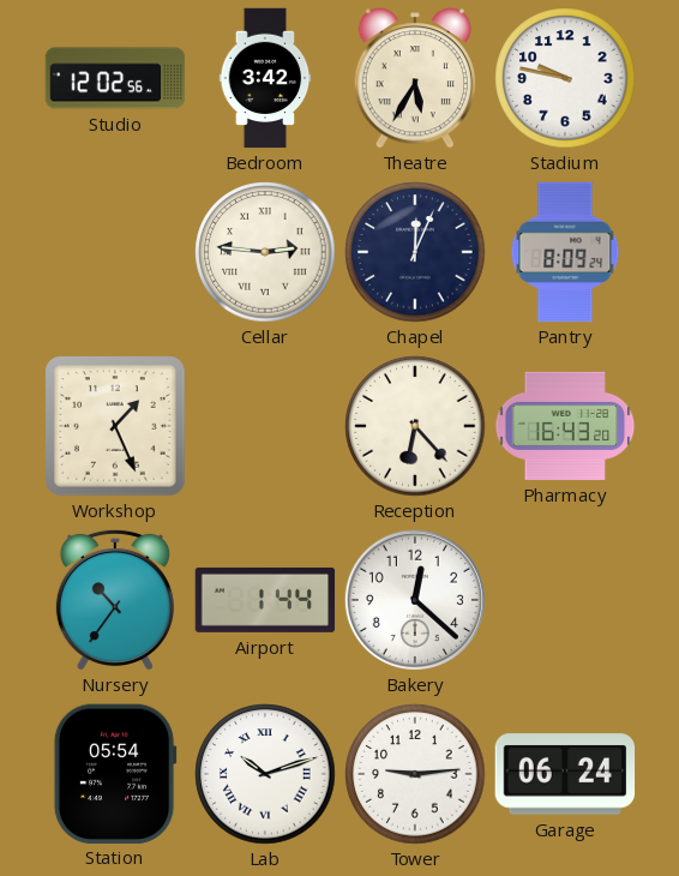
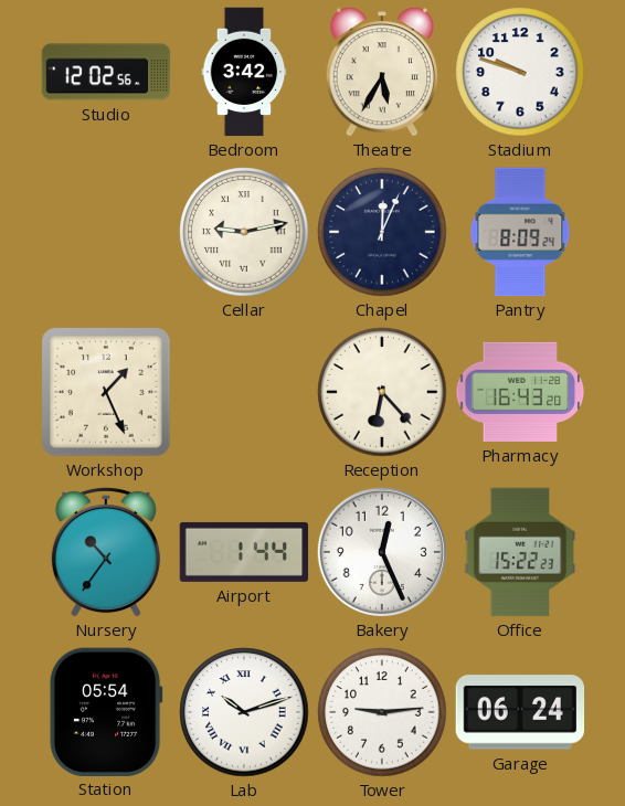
Stadium: 9:47 -> 9:48
Cellar: 2:46 -> 9:13
Bakery: 12:22 -> 12:26
Office: none -> 15:22
